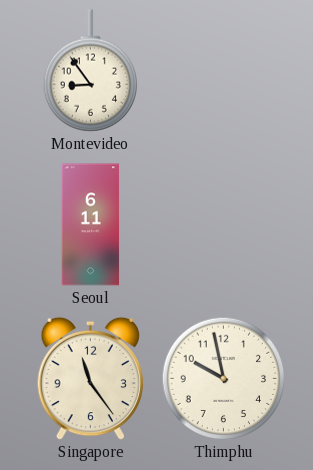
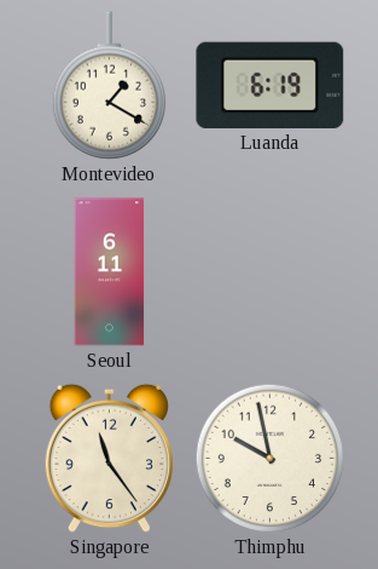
Montevideo: 8:54 -> 1:20
Luanda: none -> 6:19
